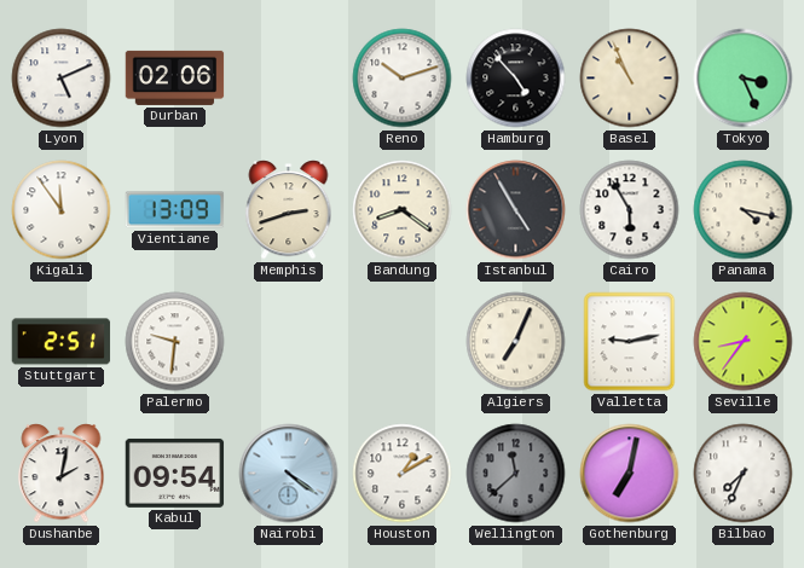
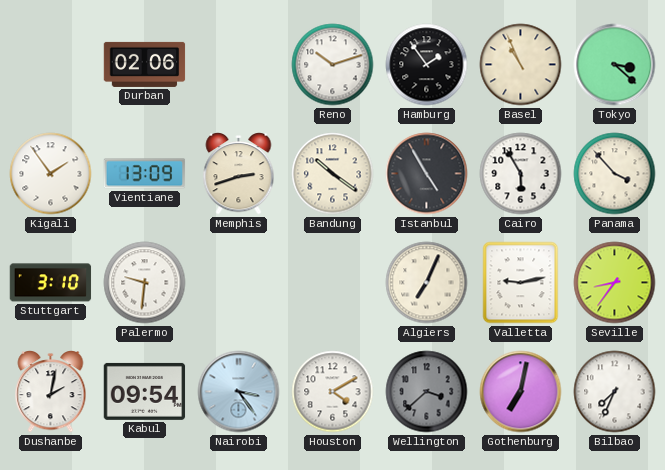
Lyon: 5:11 -> none
Hamburg: 4:53 -> 1:54
Tokyo: 3:26 -> 3:22
Kigali: 11:54 -> 1:54
Bandung: 8:21 -> 10:21
Panama: 4:17 -> 3:53
Stuttgart: 2:51 -> 3:10
Nairobi: 4:21 -> 3:24
Houston: 1:10 -> 4:10
Wellington: 11:38 -> 3:38
